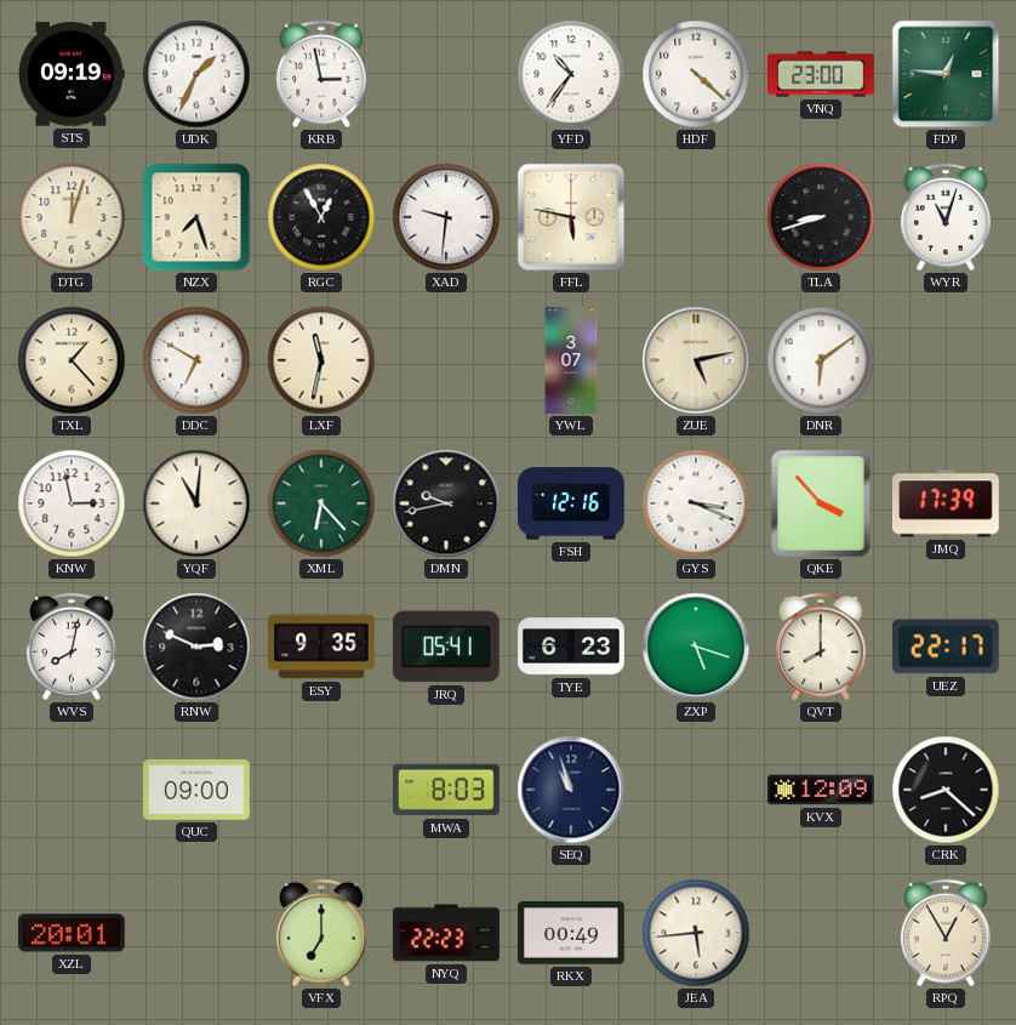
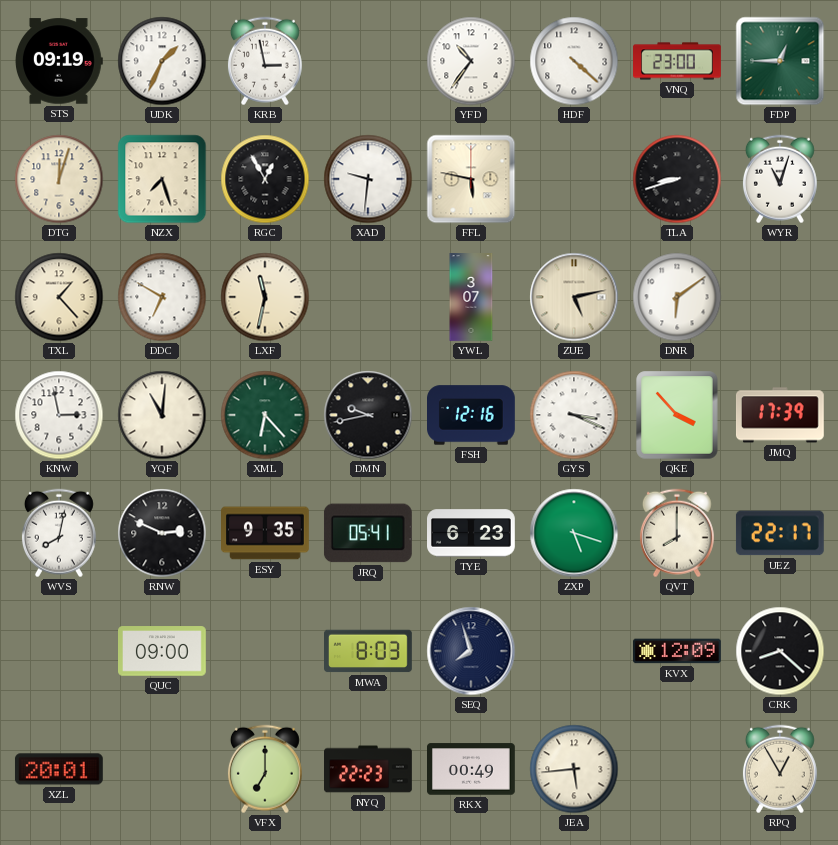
FDP: 12:46 -> 12:45
SEQ: 10:57 -> 7:57
